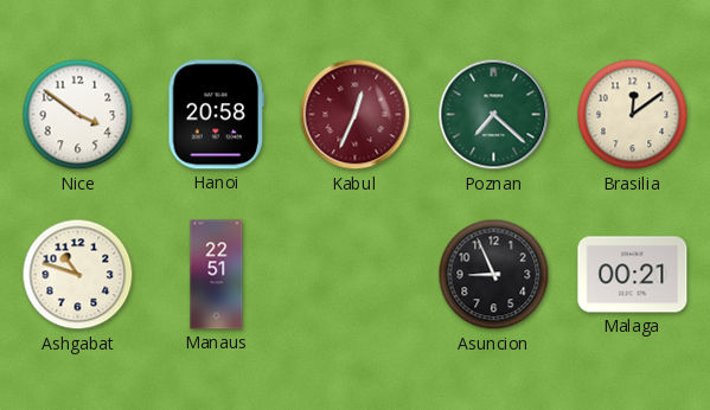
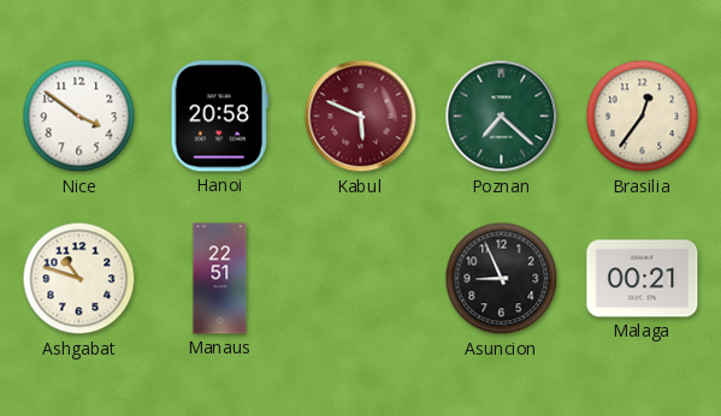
Kabul: 12:34 -> 5:49
Brasilia: 12:09 -> 12:36
